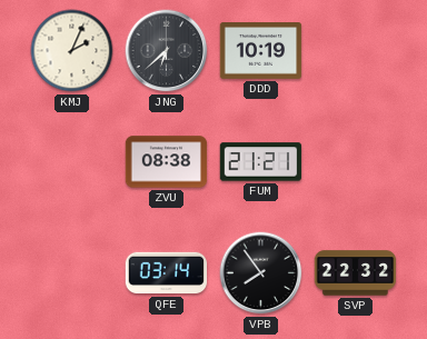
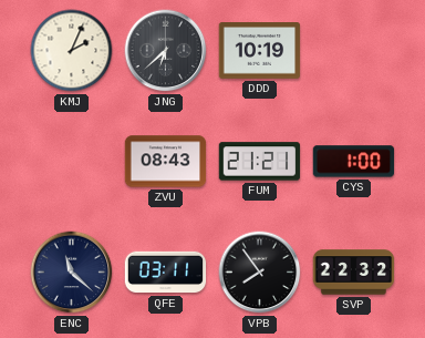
ZVU: 08:38 -> 08:43
CYS: none -> 1:00
ENC: none -> 11:22
QFE: 03:14 -> 03:11
